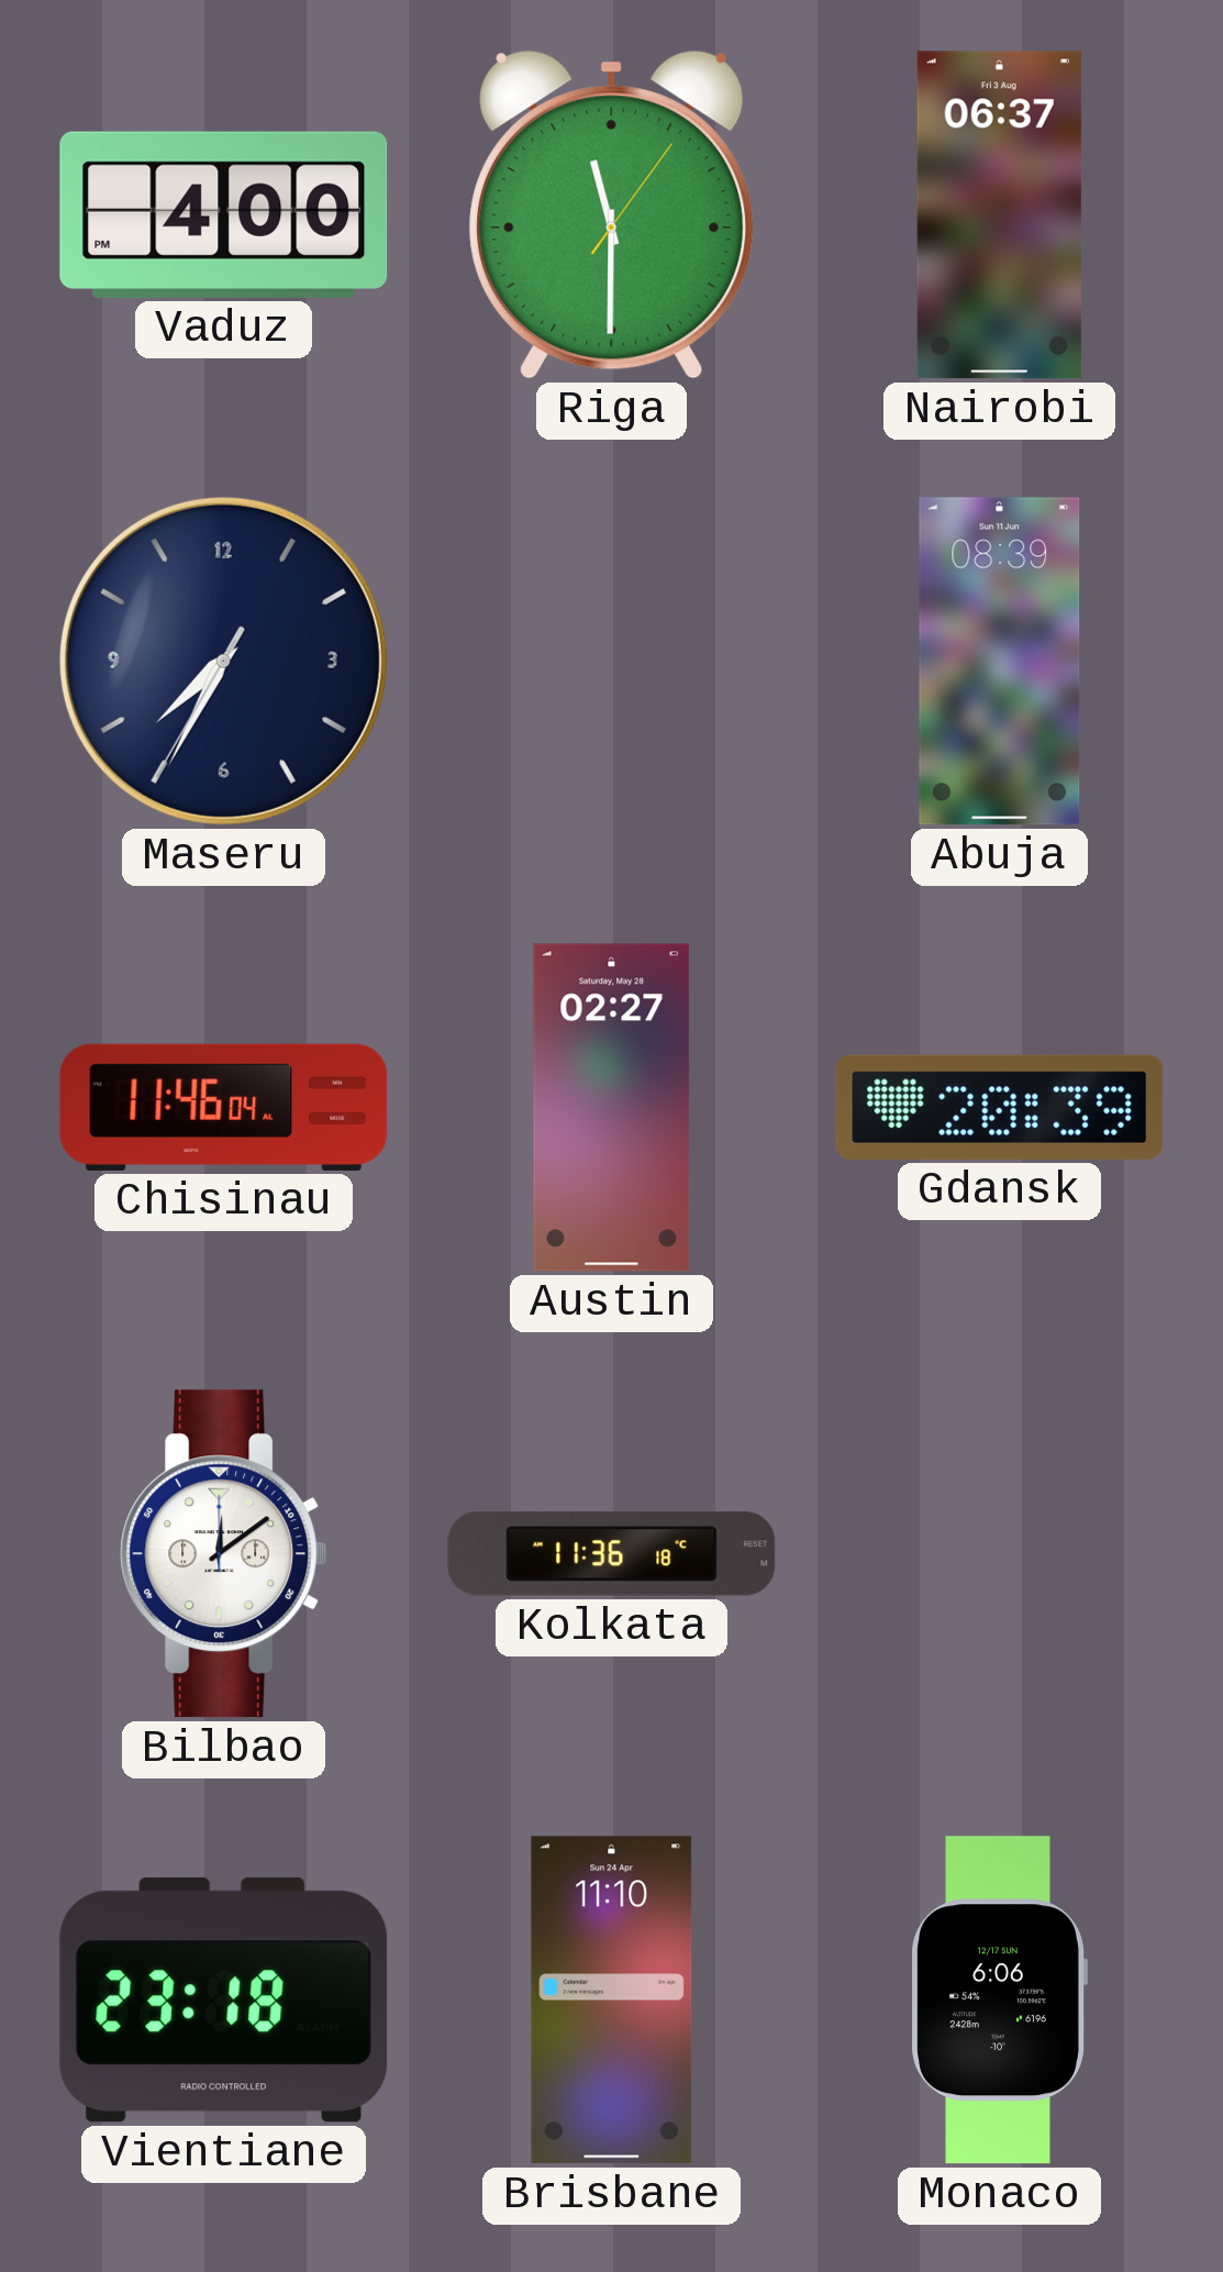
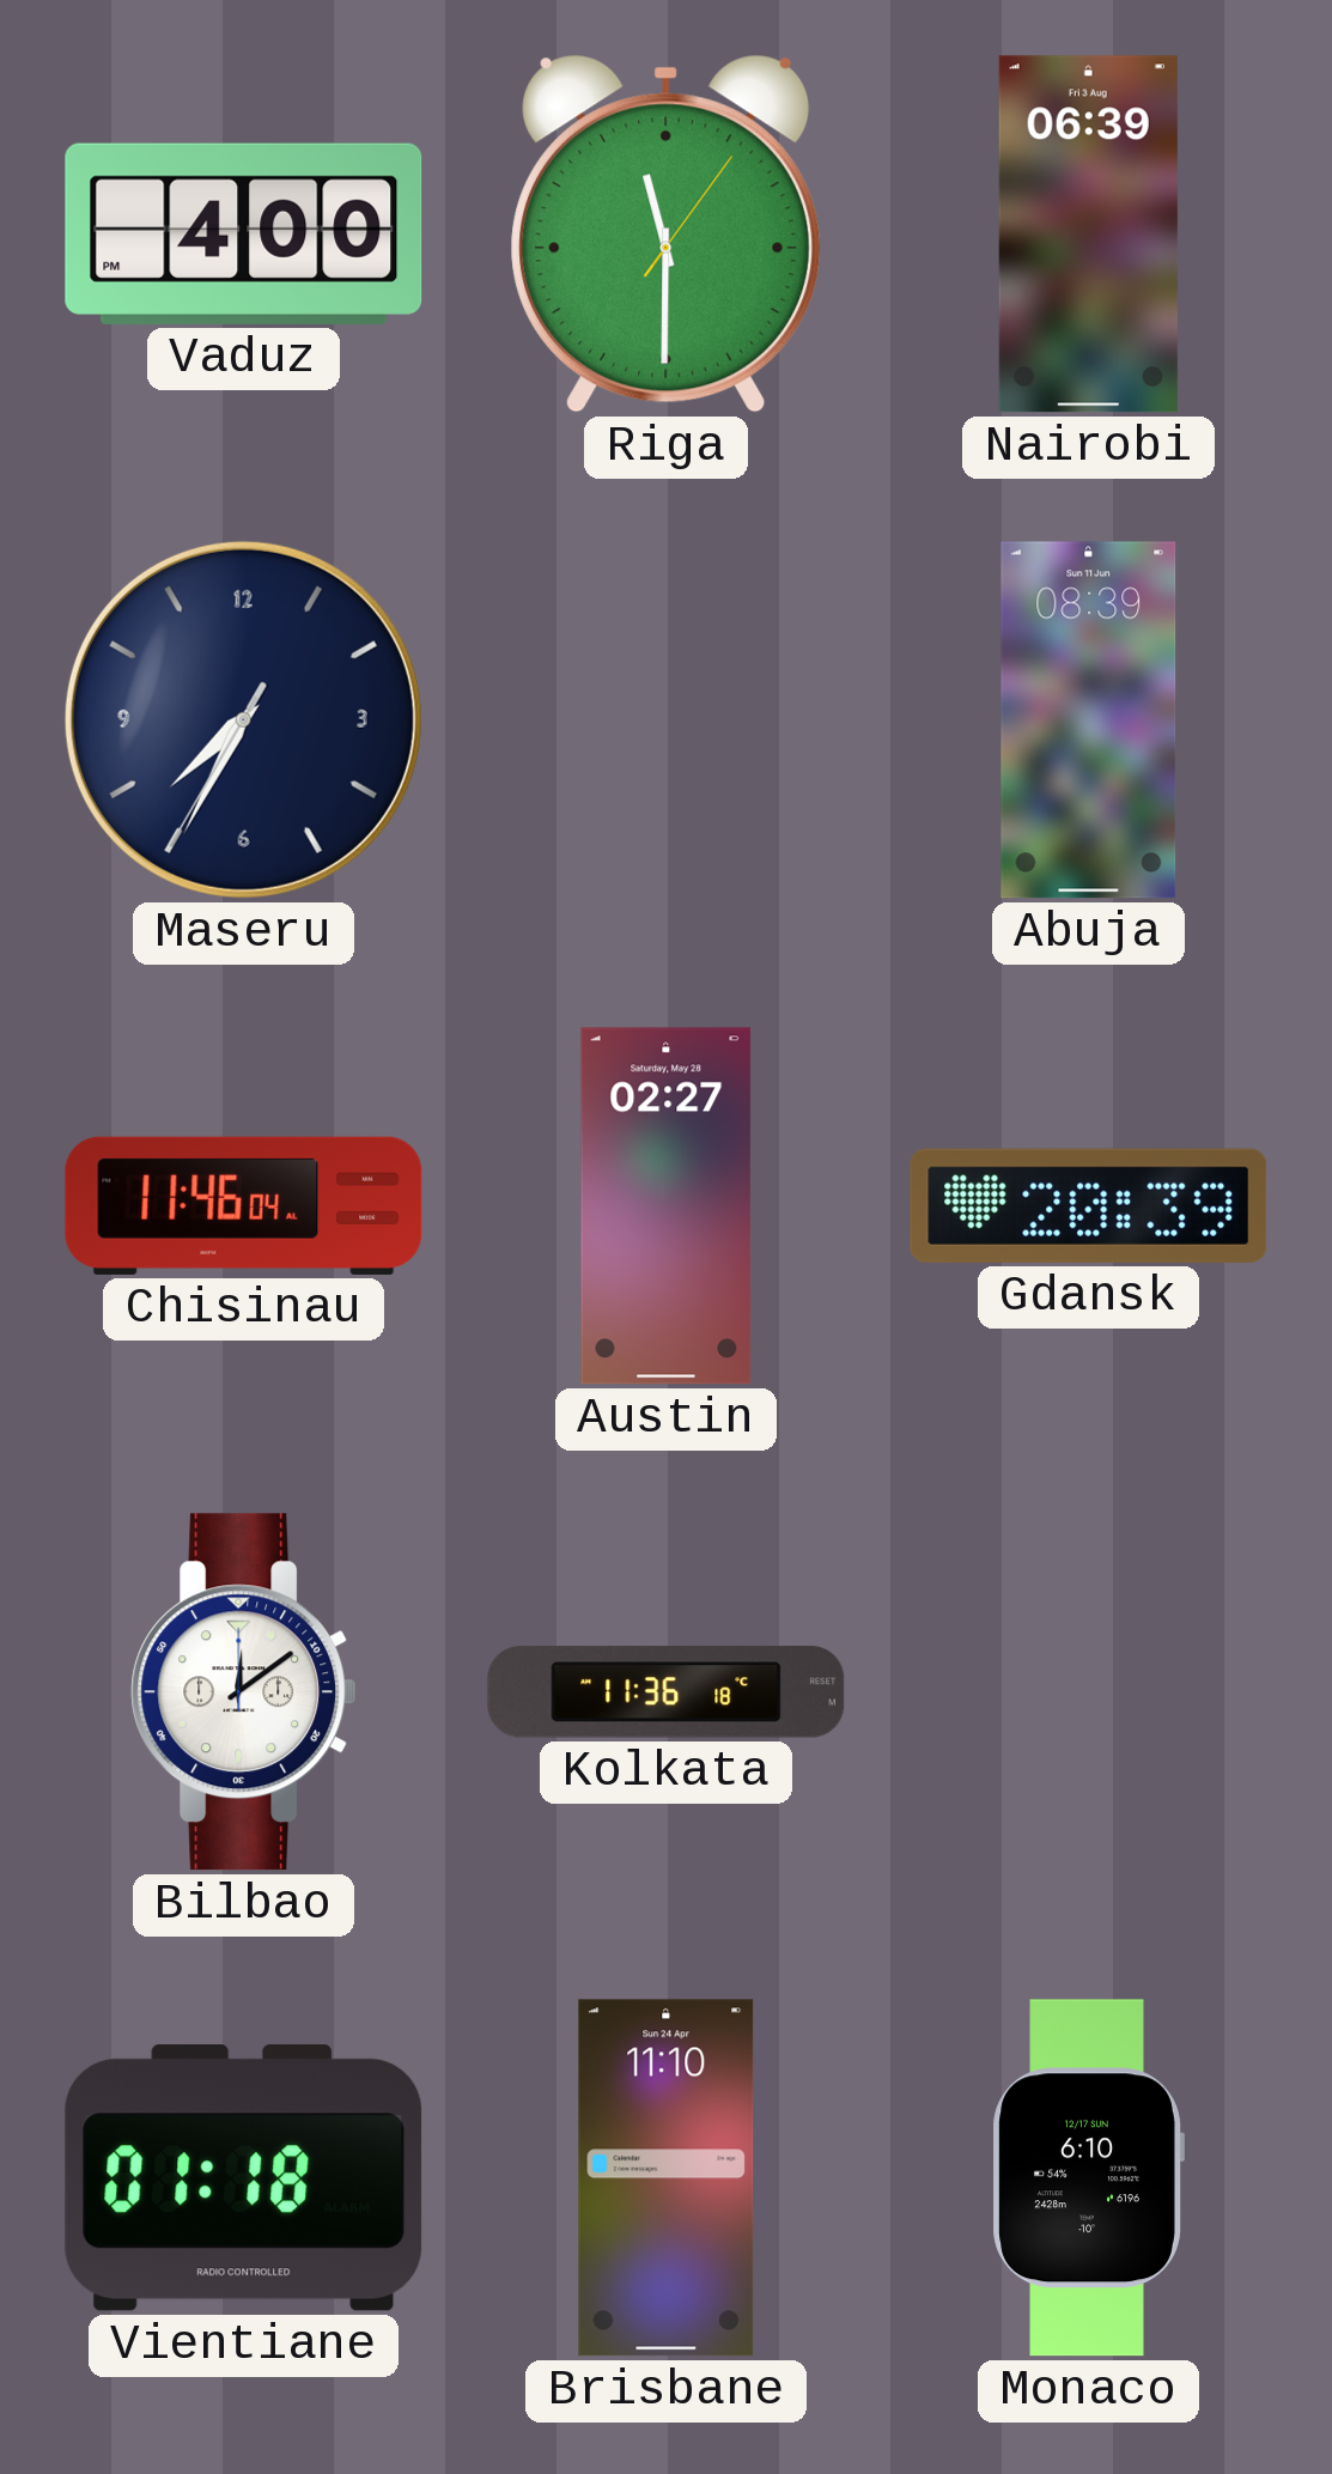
Nairobi: 06:37 -> 06:39
Vientiane: 23:18 -> 01:18
Monaco: 6:06 -> 6:10
